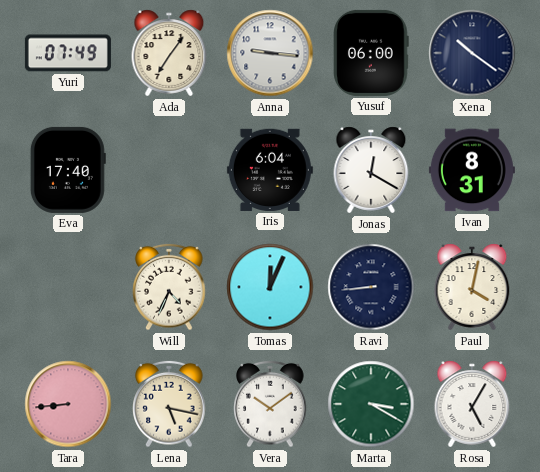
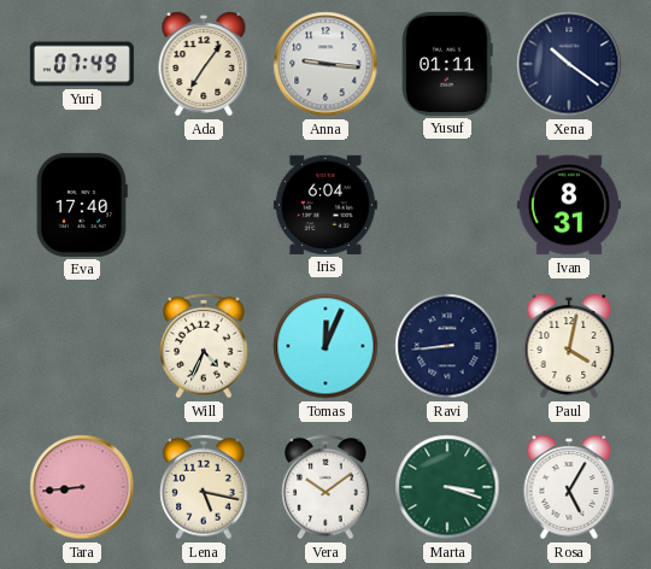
Yusuf: 06:00 -> 01:11
Jonas: 12:20 -> none
Marta: 3:20 -> 3:18
